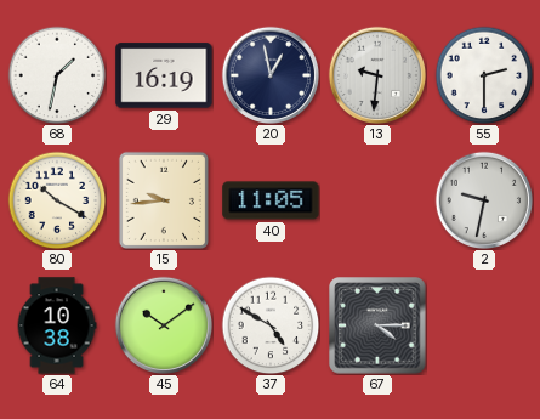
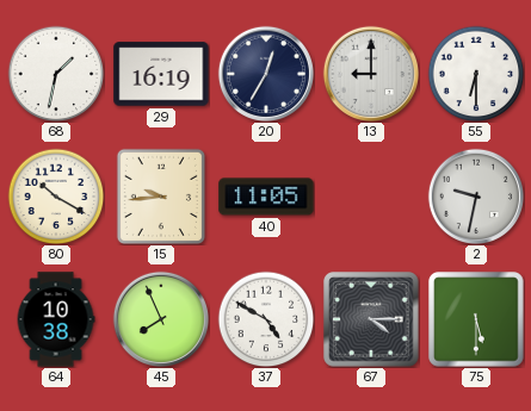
20: 12:58 -> 12:35
13: 9:31 -> 9:00
55: 2:30 -> 6:30
45: 10:09 -> 7:56
75: none -> 5:30
